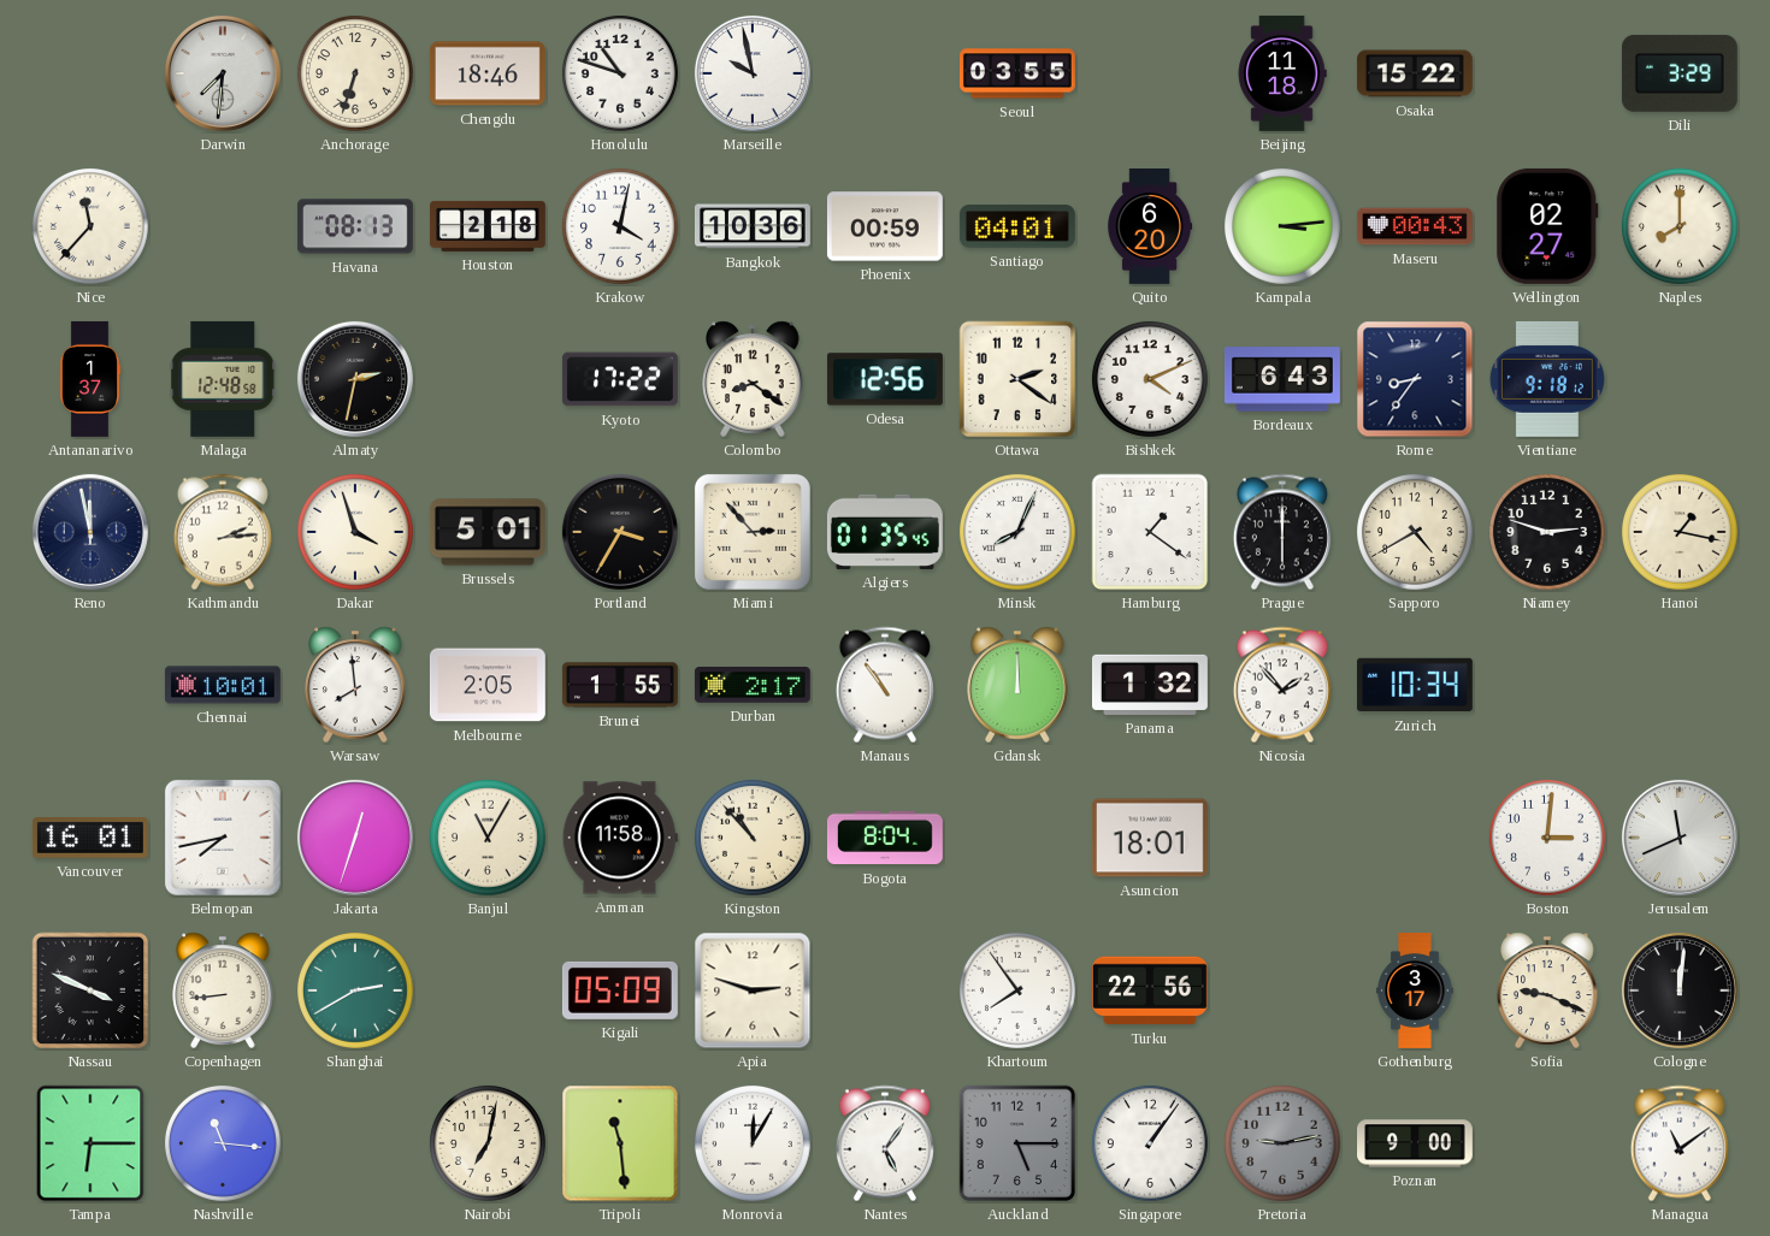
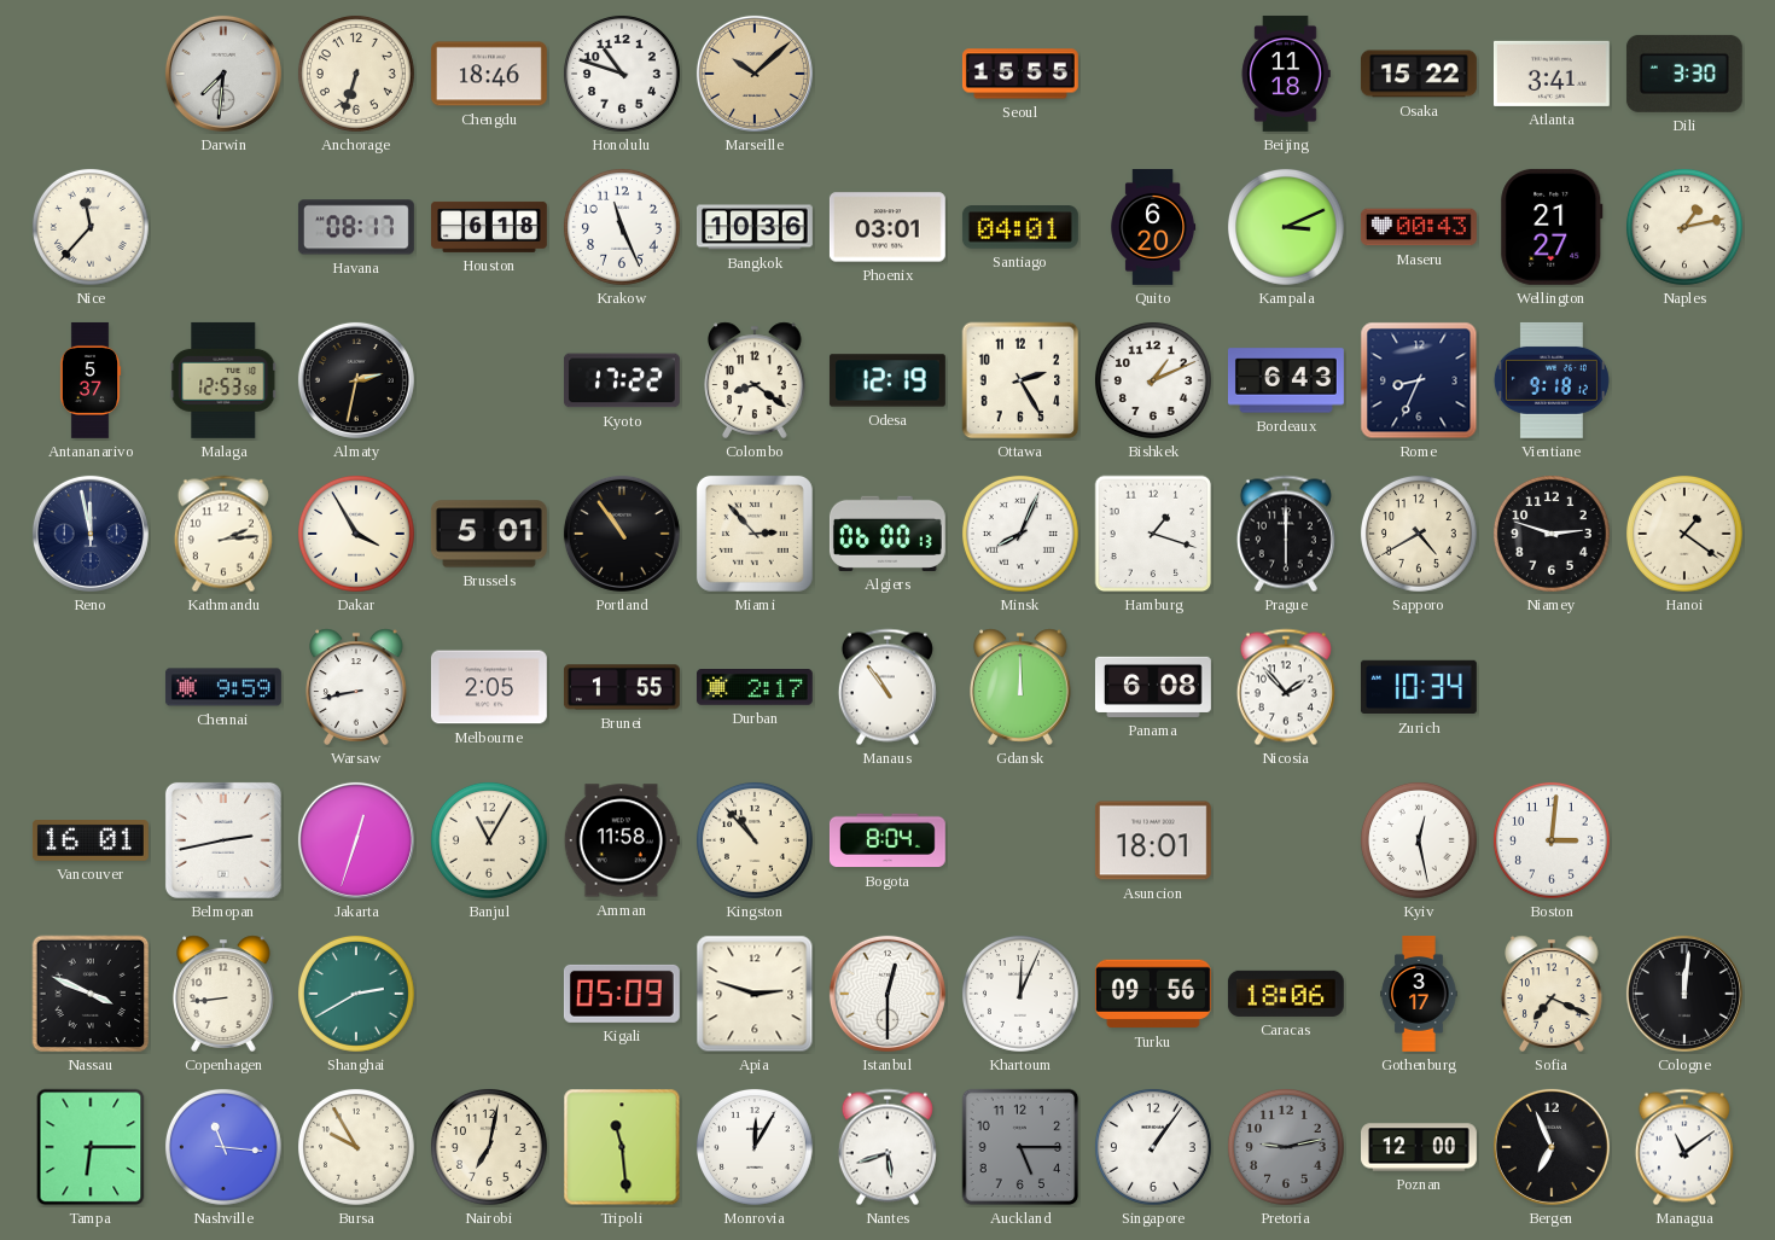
Marseille: 9:58 -> 10:08
Marseille dial: white -> champagne
Seoul: 03:55 -> 15:55
Atlanta: none -> 3:41
Dili: 3:29 -> 3:30
Havana: 08:13 -> 08:17
Houston: 2:18 -> 6:18
Krakow: 4:02 -> 11:26
Phoenix: 00:59 -> 03:01
Kampala: 3:14 -> 3:11
Wellington: 02:27 -> 21:27
Naples: 8:00 -> 1:13
Antananarivo: 1:37 -> 5:37
Malaga: 12:48 -> 12:53
Odesa: 12:56 -> 12:19
Ottawa: 2:21 -> 2:25
Bishkek: 4:11 -> 1:11
Rome: 8:36 -> 8:34
Dakar: 3:57 -> 3:55
Portland: 3:35 -> 10:54
Algiers: 01:35 -> 06:00
Hamburg: 1:21 -> 1:18
Hanoi: 1:17 -> 1:21
Chennai: 10:01 -> 9:59
Warsaw: 7:59 -> 8:43
Panama: 1:32 -> 6:08
Belmopan: 7:43 -> 2:43
Kyiv: none -> 12:28
Jerusalem: 11:41 -> none
Istanbul: none -> 12:30
Khartoum: 7:54 -> 12:04
Turku: 22:56 -> 09:56
Caracas: none -> 18:06
Sofia: 9:19 -> 7:19
Bursa: none -> 9:55
Nantes: 5:06 -> 5:42
Poznan: 9:00 -> 12:00
Bergen: none -> 6:56
